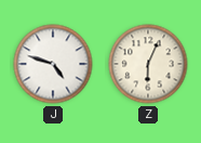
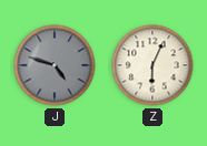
J dial: white -> grey
